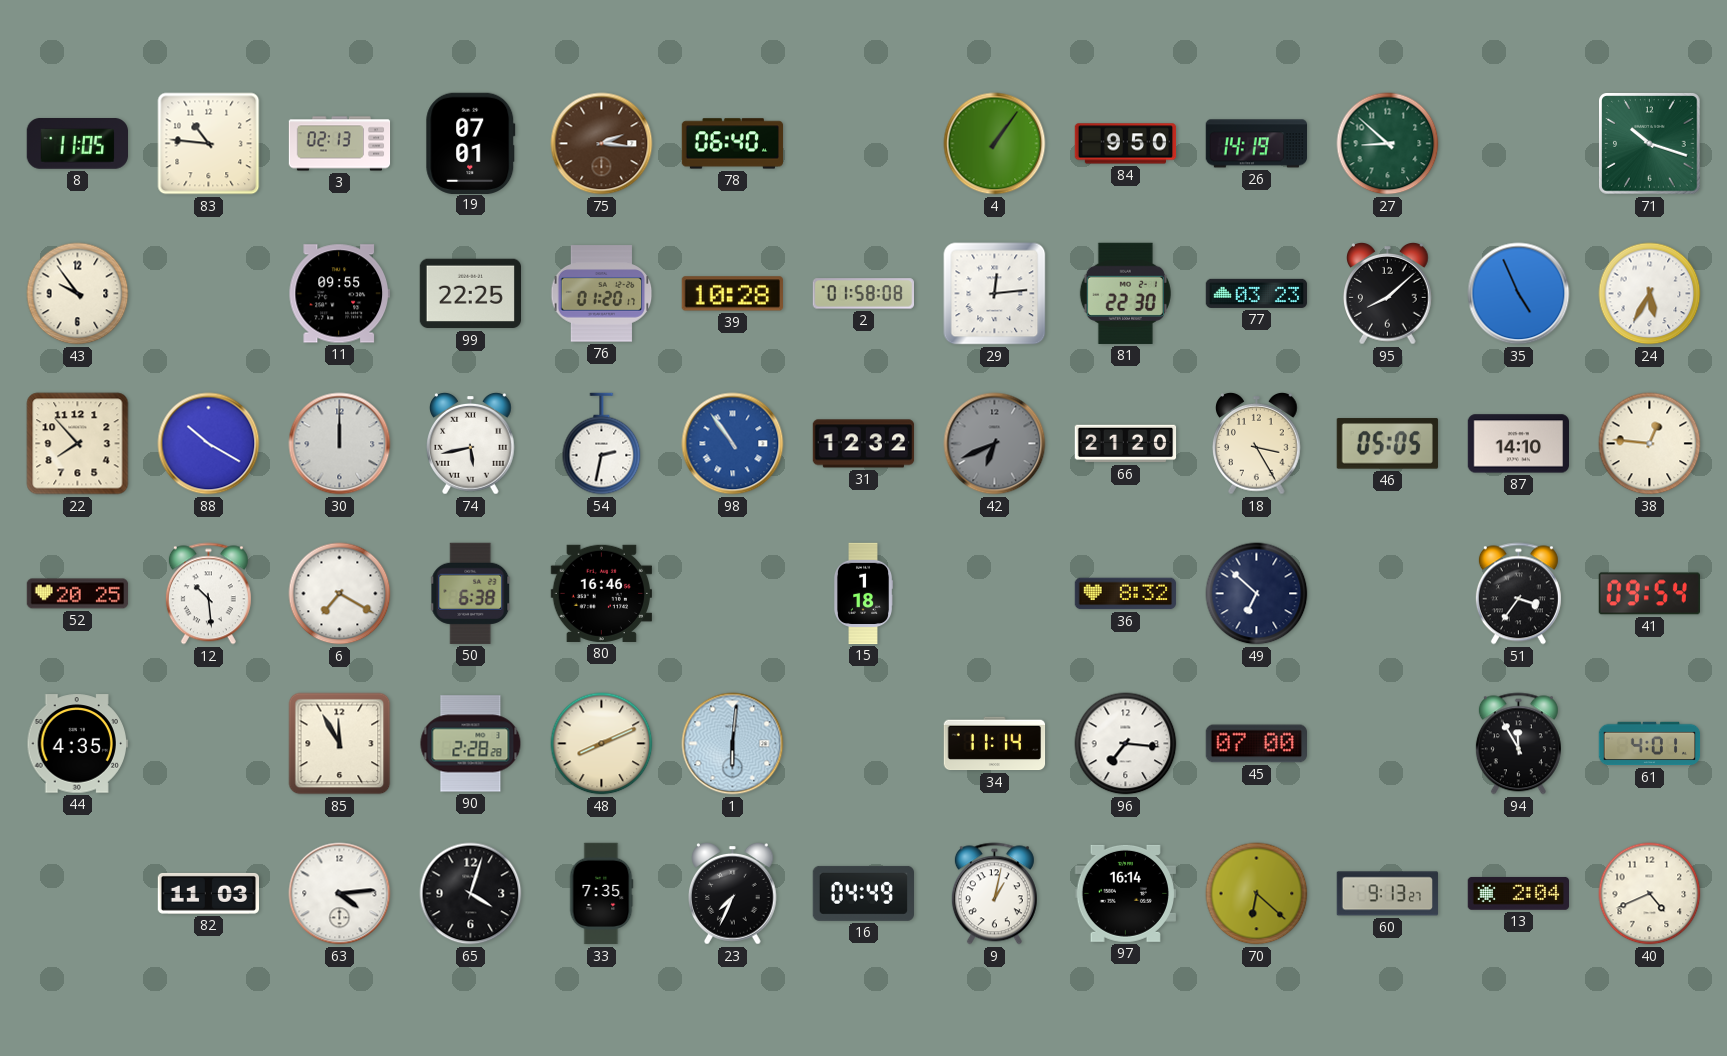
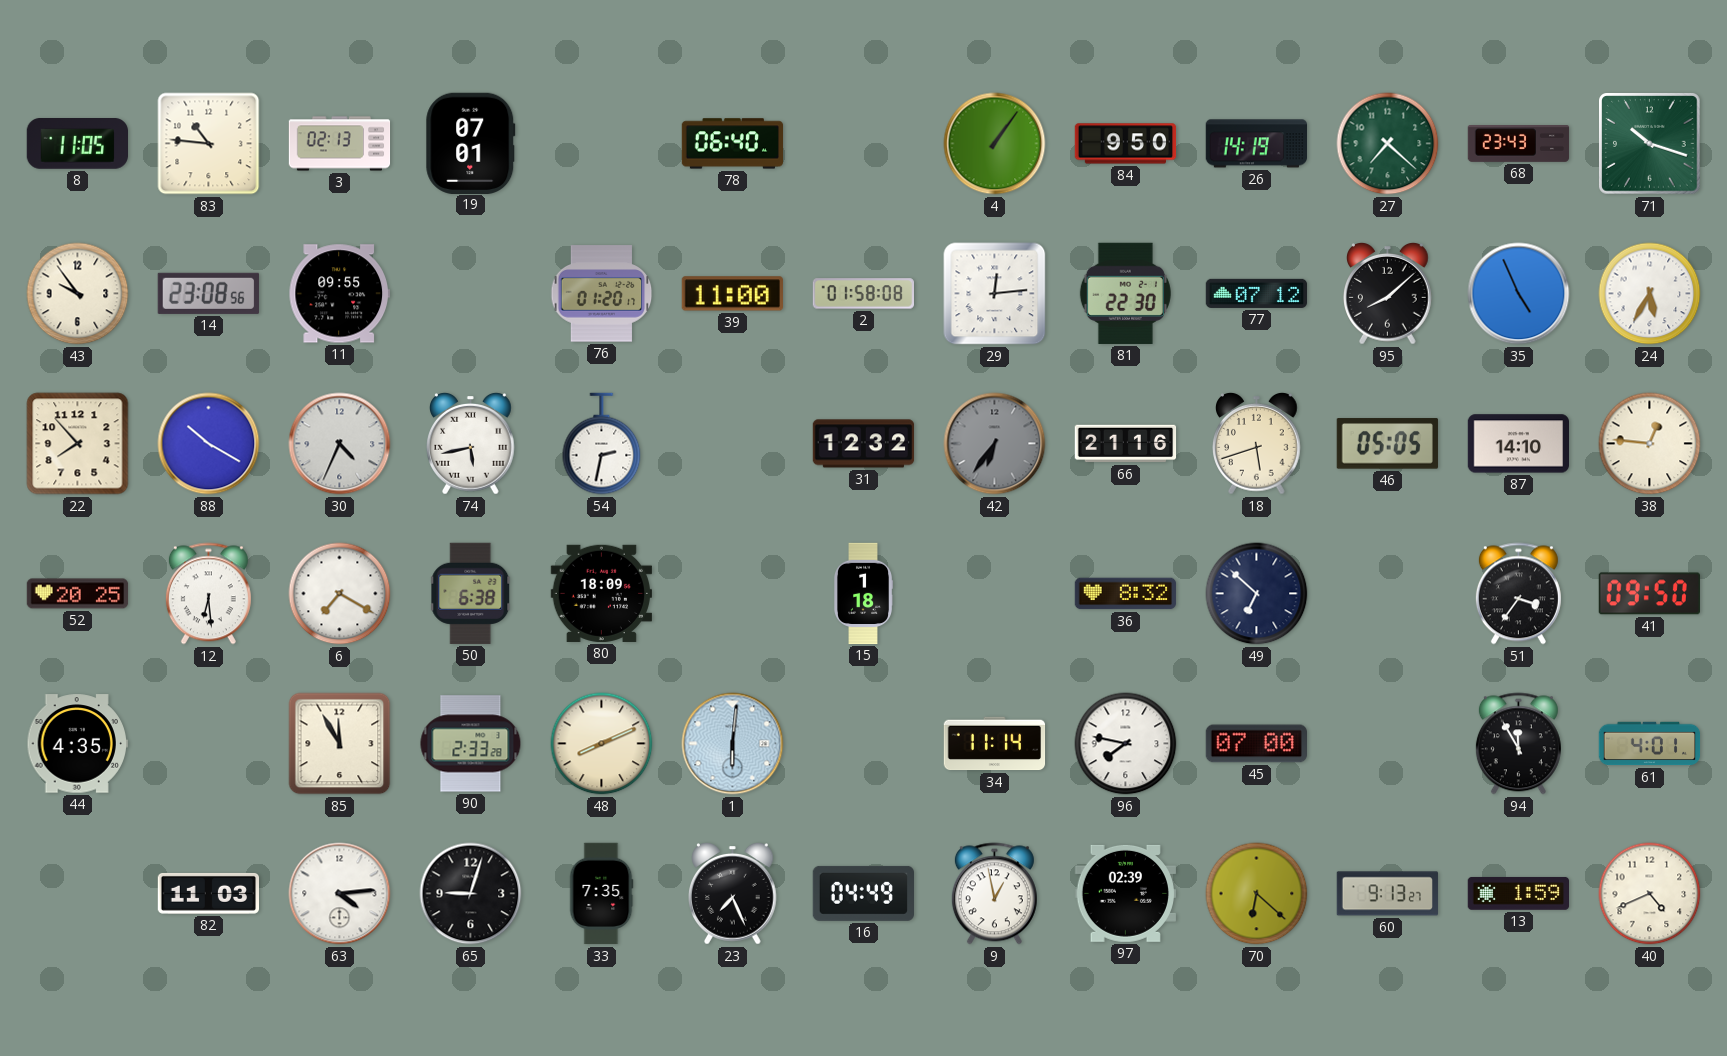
75: 2:16 -> none
27: 8:52 -> 7:22
68: none -> 23:43
14: none -> 23:08
99: 22:25 -> none
39: 10:28 -> 11:00
77: 03:23 -> 07:12
30: 12:00 -> 4:34
98: 10:54 -> none
42: 6:41 -> 6:36
66: 21:20 -> 21:16
18: 3:25 -> 5:42
12: 10:29 -> 6:29
80: 16:46 -> 18:09
41: 09:54 -> 09:50
90: 2:28 -> 2:33
96: 7:16 -> 7:47
65: 4:03 -> 9:03
23: 7:34 -> 7:26
9: 1:02 -> 12:58
97: 16:14 -> 02:39
13: 2:04 -> 1:59
